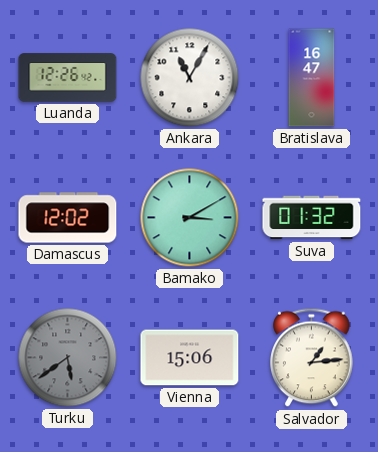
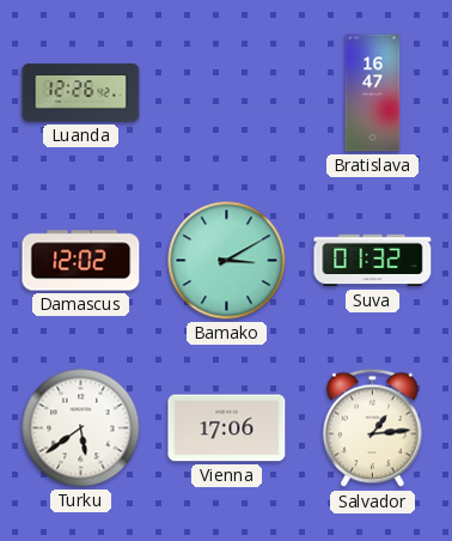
Ankara: 11:05 -> none
Turku dial: grey -> white
Vienna: 15:06 -> 17:06
